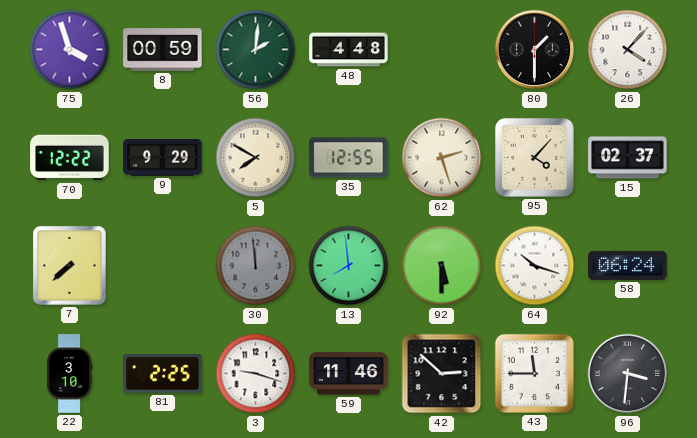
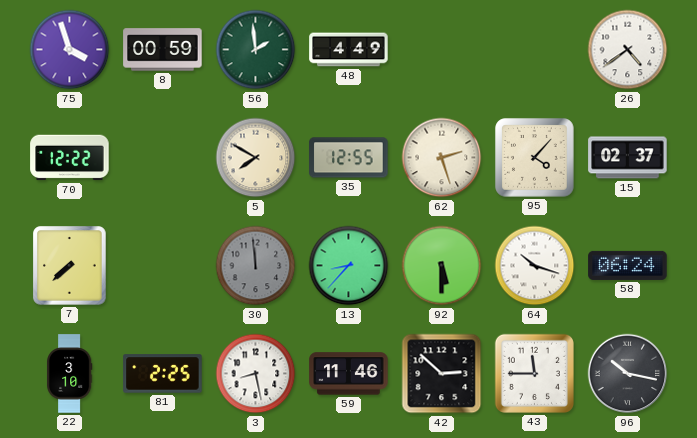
56: 2:01 -> 1:59
48: 4:48 -> 4:49
80: 1:30 -> none
26: 4:07 -> 4:39
9: 9:29 -> none
13: 7:59 -> 8:37
3: 9:18 -> 8:28
96: 3:31 -> 10:17
